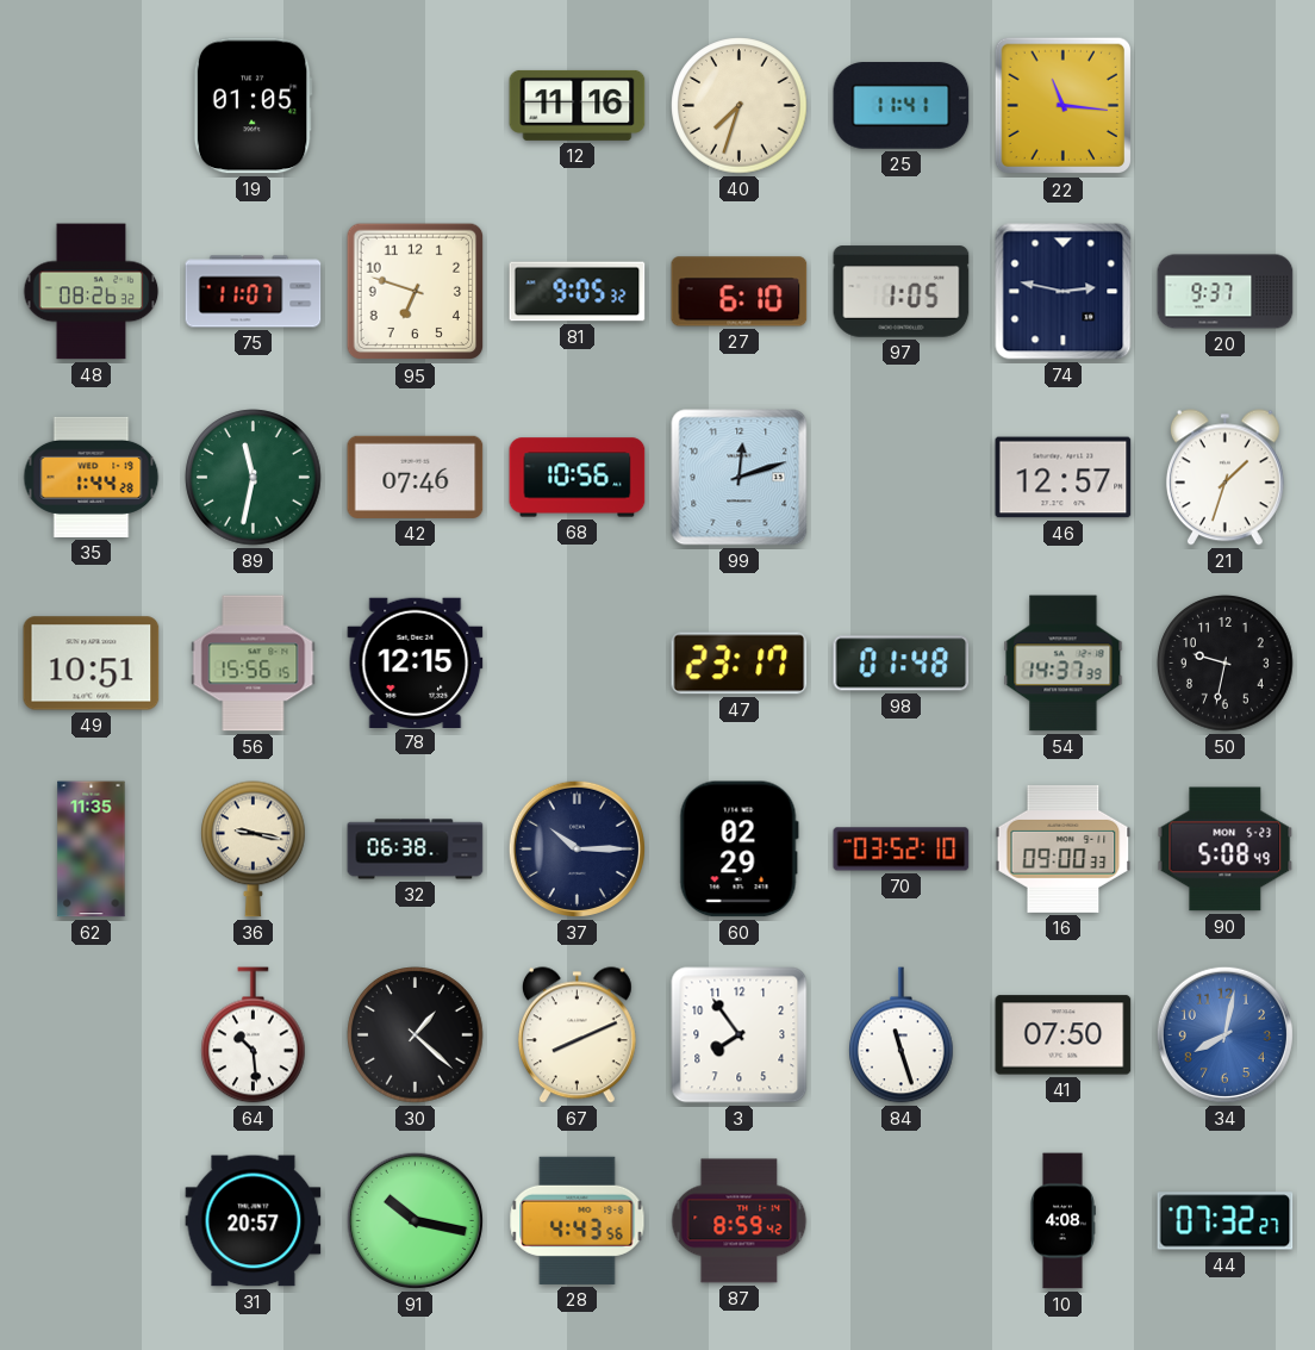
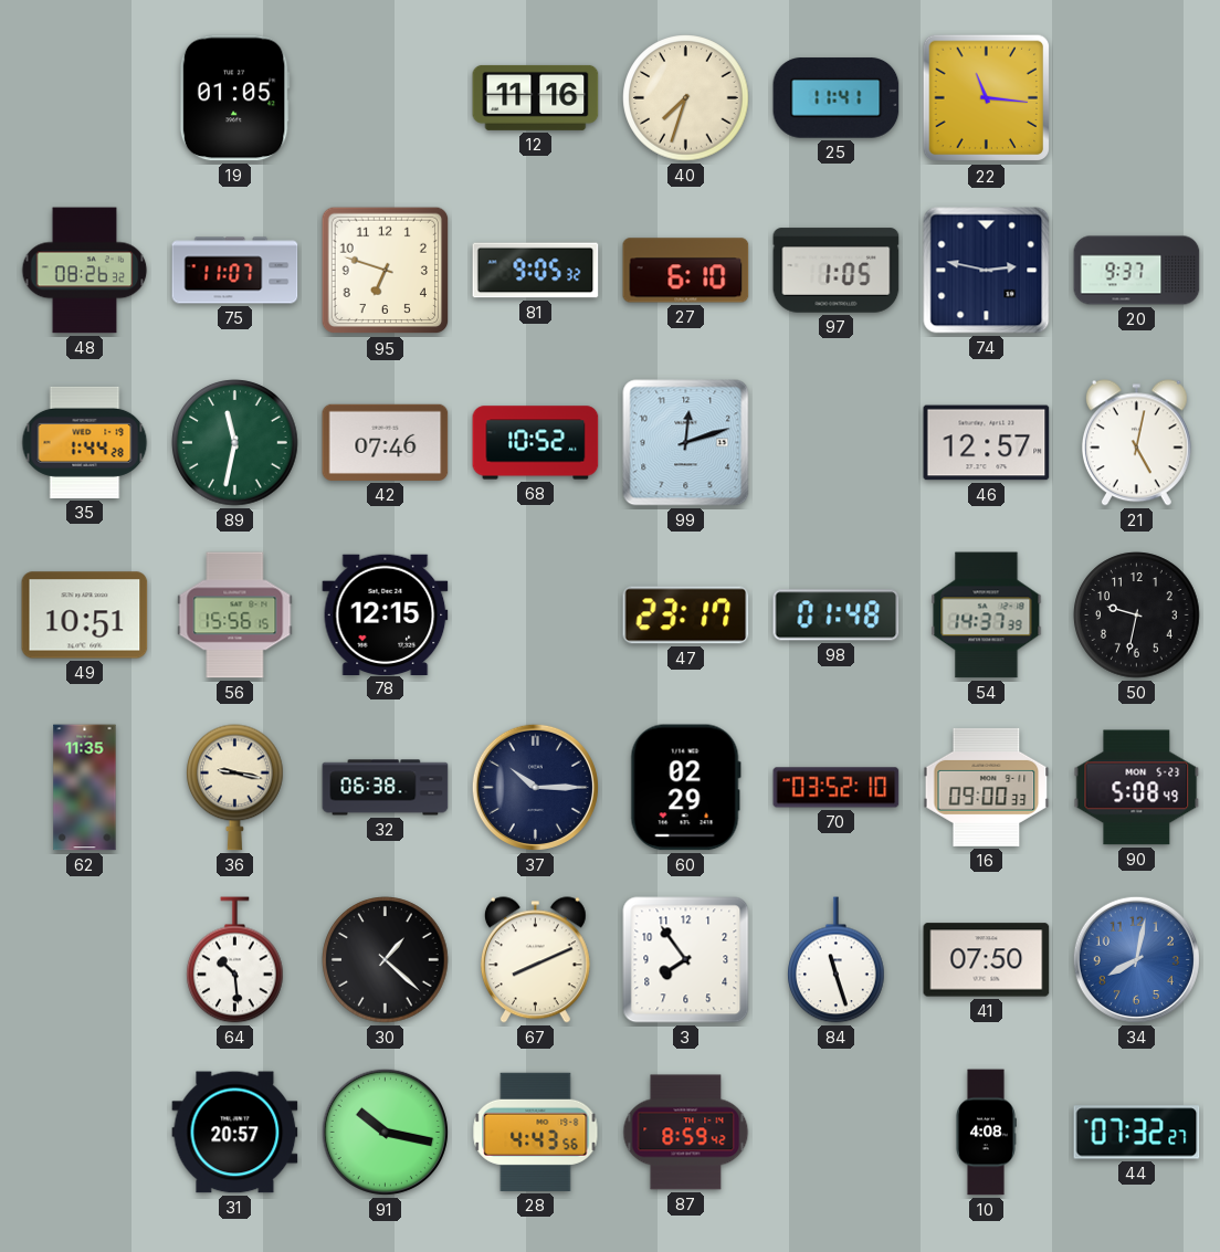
68: 10:56 -> 10:52
21: 1:33 -> 5:02
